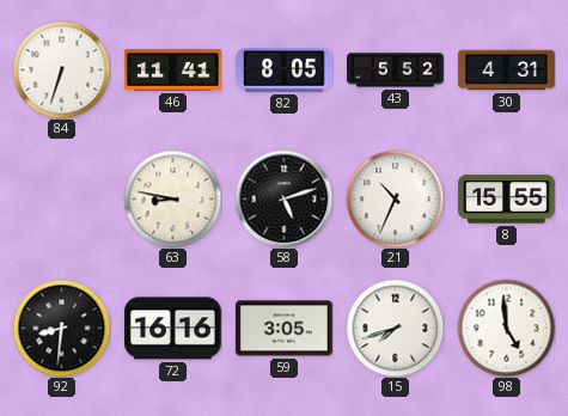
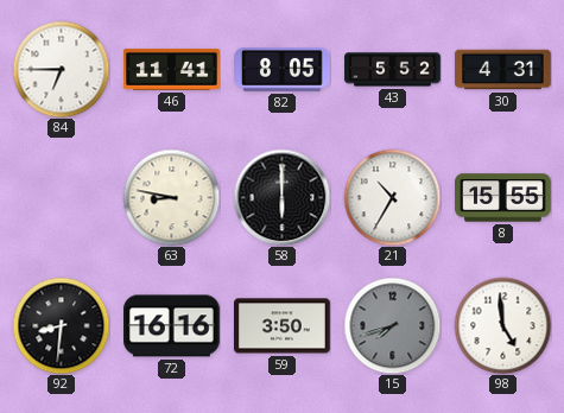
84: 6:33 -> 6:45
58: 5:12 -> 6:00
21: 10:34 -> 10:35
59: 3:05 -> 3:50
15 dial: white -> grey
